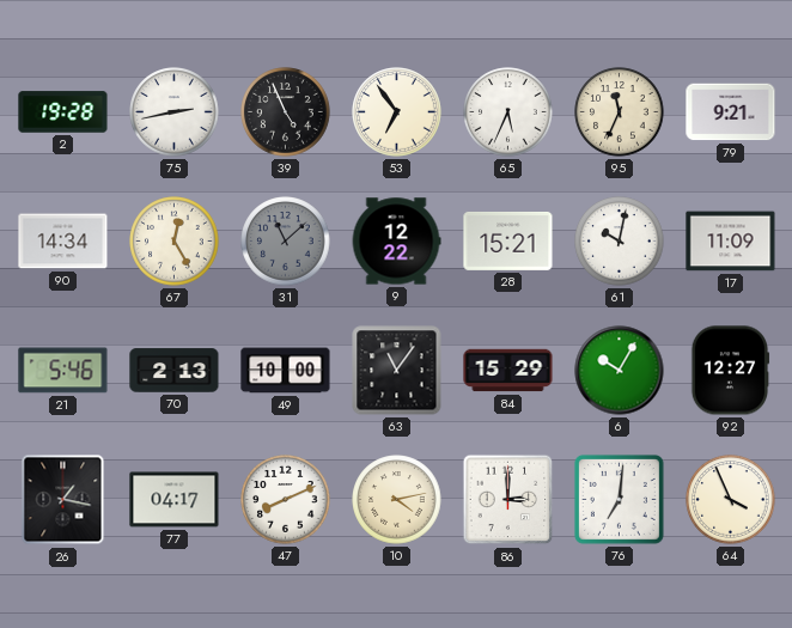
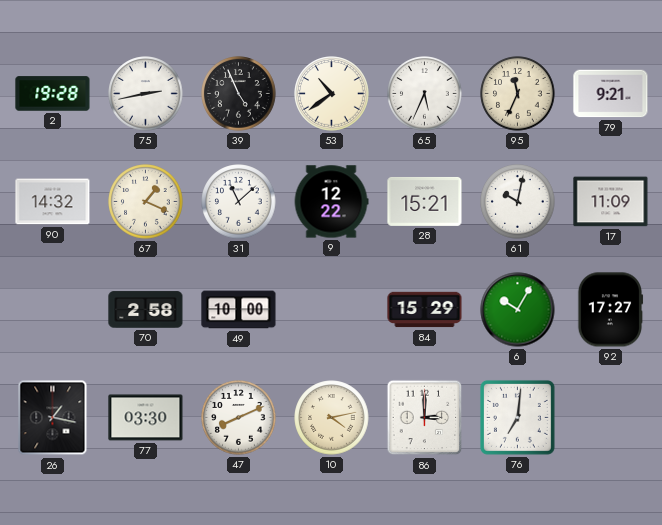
53: 6:54 -> 10:39
90: 14:34 -> 14:32
67: 12:25 -> 1:19
31 dial: grey -> white
21: 5:46 -> none
70: 2:13 -> 2:58
63: 11:06 -> none
92: 12:27 -> 17:27
77: 04:17 -> 03:30
64: 3:56 -> none
